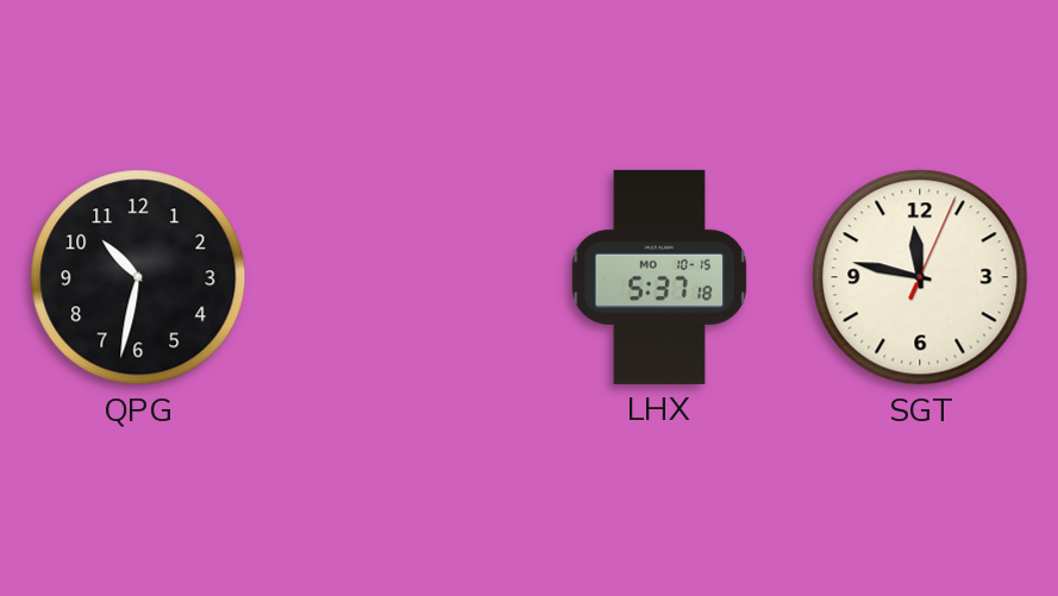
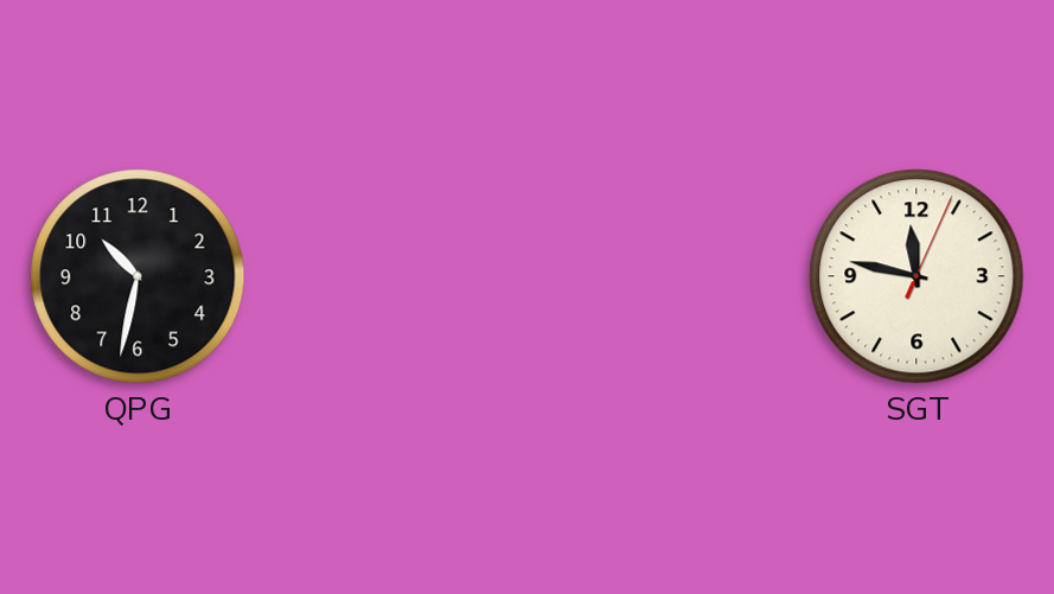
LHX: 5:37 -> none
